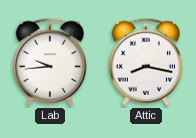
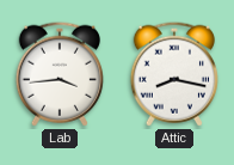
Lab: 9:44 -> 3:44
